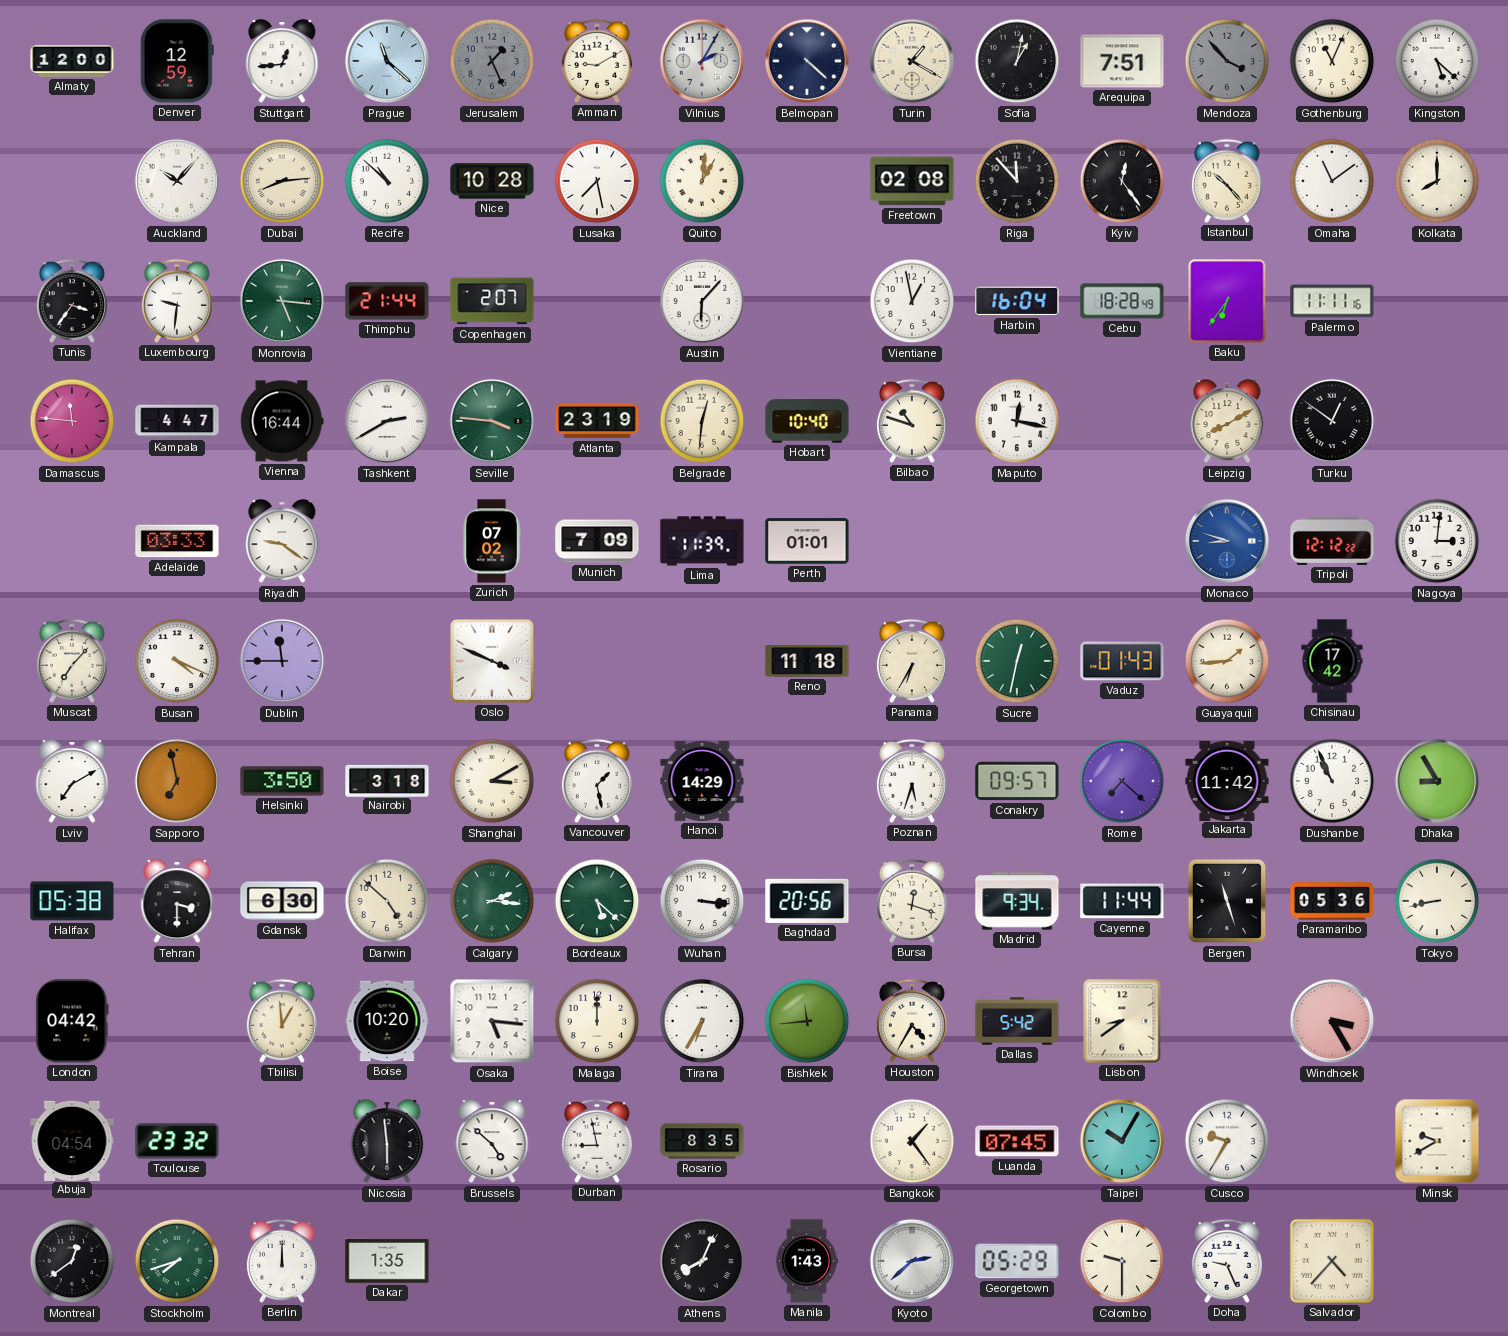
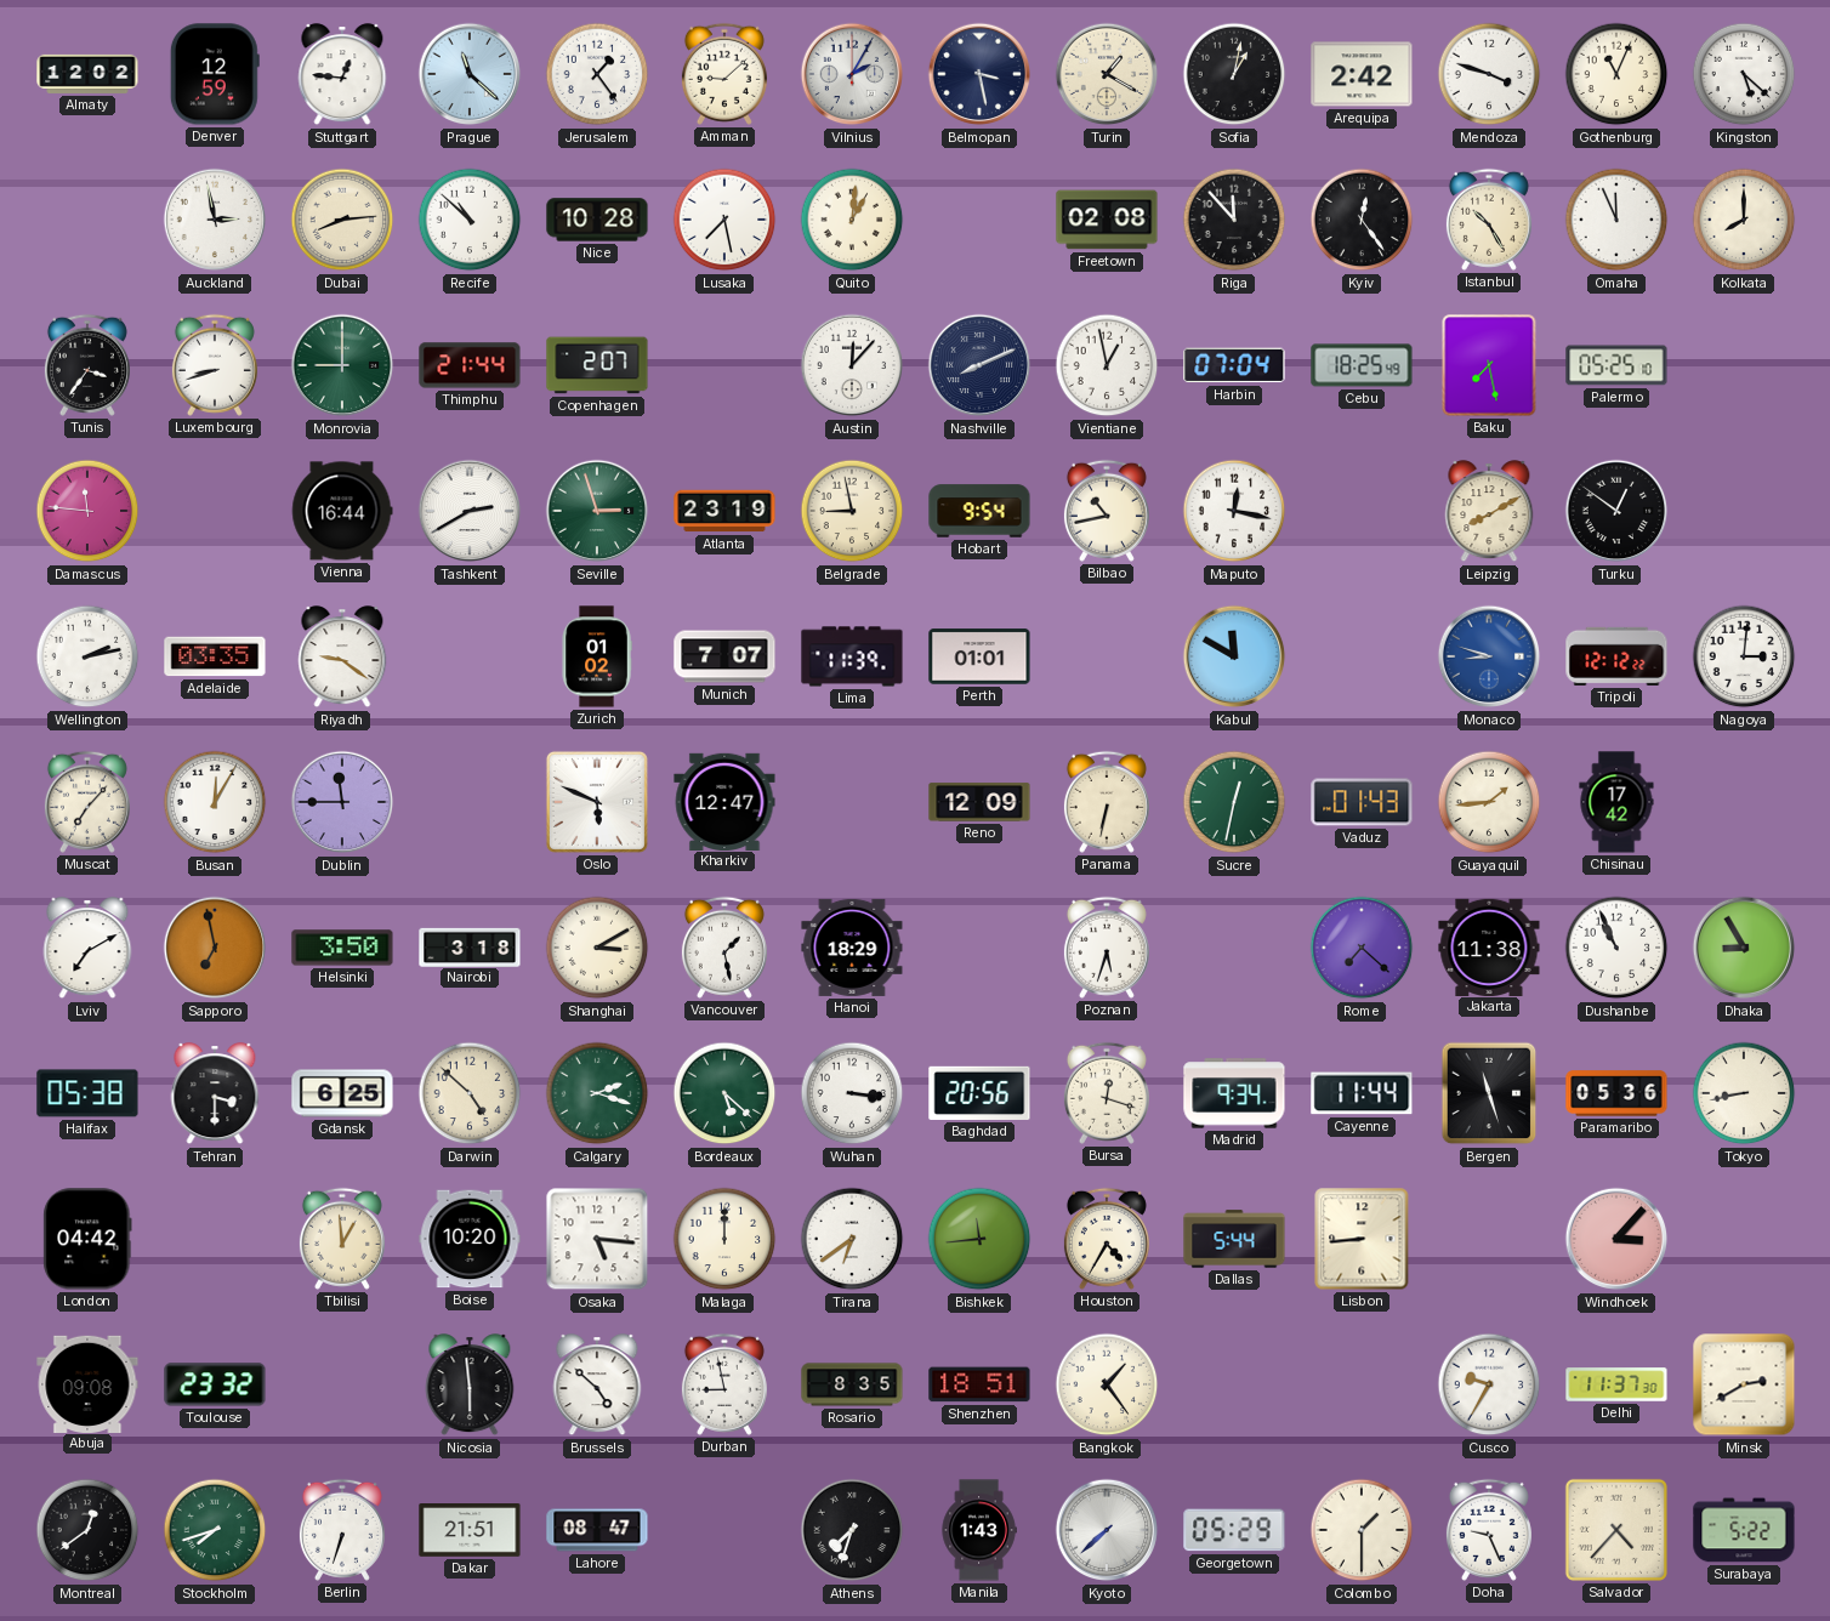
Almaty: 12:00 -> 12:02
Stuttgart: 12:44 -> 12:46
Jerusalem: 1:26 -> 1:24
Jerusalem dial: grey -> white
Amman: 9:10 -> 9:08
Belmopan: 4:22 -> 3:28
Arequipa: 7:51 -> 2:42
Mendoza: 3:53 -> 3:48
Mendoza dial: grey -> white
Auckland: 10:07 -> 2:58
Istanbul: 10:23 -> 10:25
Omaha: 11:09 -> 11:56
Luxembourg: 9:31 -> 8:42
Monrovia: 5:16 -> 9:00
Austin: 6:07 -> 12:07
Nashville: none -> 8:11
Harbin: 16:04 -> 07:04
Cebu: 18:28 -> 18:25
Baku: 6:36 -> 7:28
Palermo: 11:11 -> 05:25
Kampala: 4:47 -> none
Seville: 3:46 -> 2:57
Belgrade: 12:31 -> 8:58
Hobart: 10:40 -> 9:54
Bilbao: 10:48 -> 10:43
Wellington: none -> 2:13
Adelaide: 03:33 -> 03:35
Zurich: 07:02 -> 01:02
Munich: 7:09 -> 7:07
Kabul: none -> 11:50
Busan: 4:19 -> 12:05
Oslo: 3:49 -> 5:49
Kharkiv: none -> 12:47
Reno: 11:18 -> 12:09
Panama: 6:35 -> 6:32
Hanoi: 14:29 -> 18:29
Conakry: 09:57 -> none
Jakarta: 11:42 -> 11:38
Gdansk: 6:30 -> 6:25
Calgary: 2:16 -> 2:18
Tirana: 6:35 -> 6:39
Dallas: 5:42 -> 5:44
Lisbon: 8:39 -> 8:44
Windhoek: 3:25 -> 3:07
Abuja: 04:54 -> 09:08
Shenzhen: none -> 18:51
Luanda: 07:45 -> none
Taipei: 10:05 -> none
Delhi: none -> 11:37
Minsk: 9:40 -> 2:40
Berlin: 12:00 -> 6:33
Dakar: 1:35 -> 21:51
Lahore: none -> 08:47
Athens: 8:04 -> 7:33
Kyoto: 2:38 -> 7:38
Colombo: 9:30 -> 1:30
Surabaya: none -> 5:22
